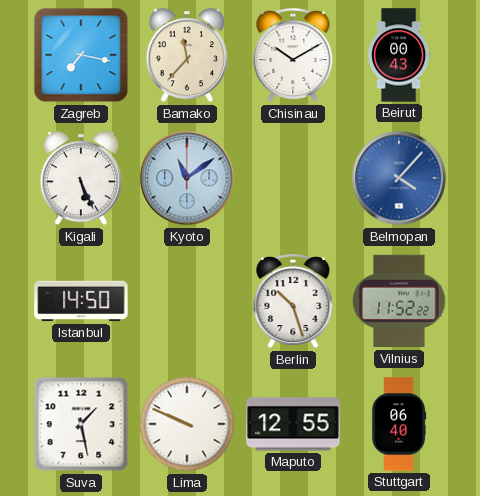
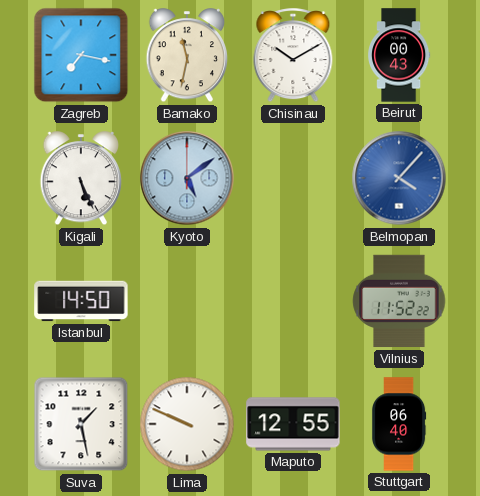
Bamako: 11:37 -> 11:32
Kyoto: 11:09 -> 5:09
Berlin: 10:27 -> none
